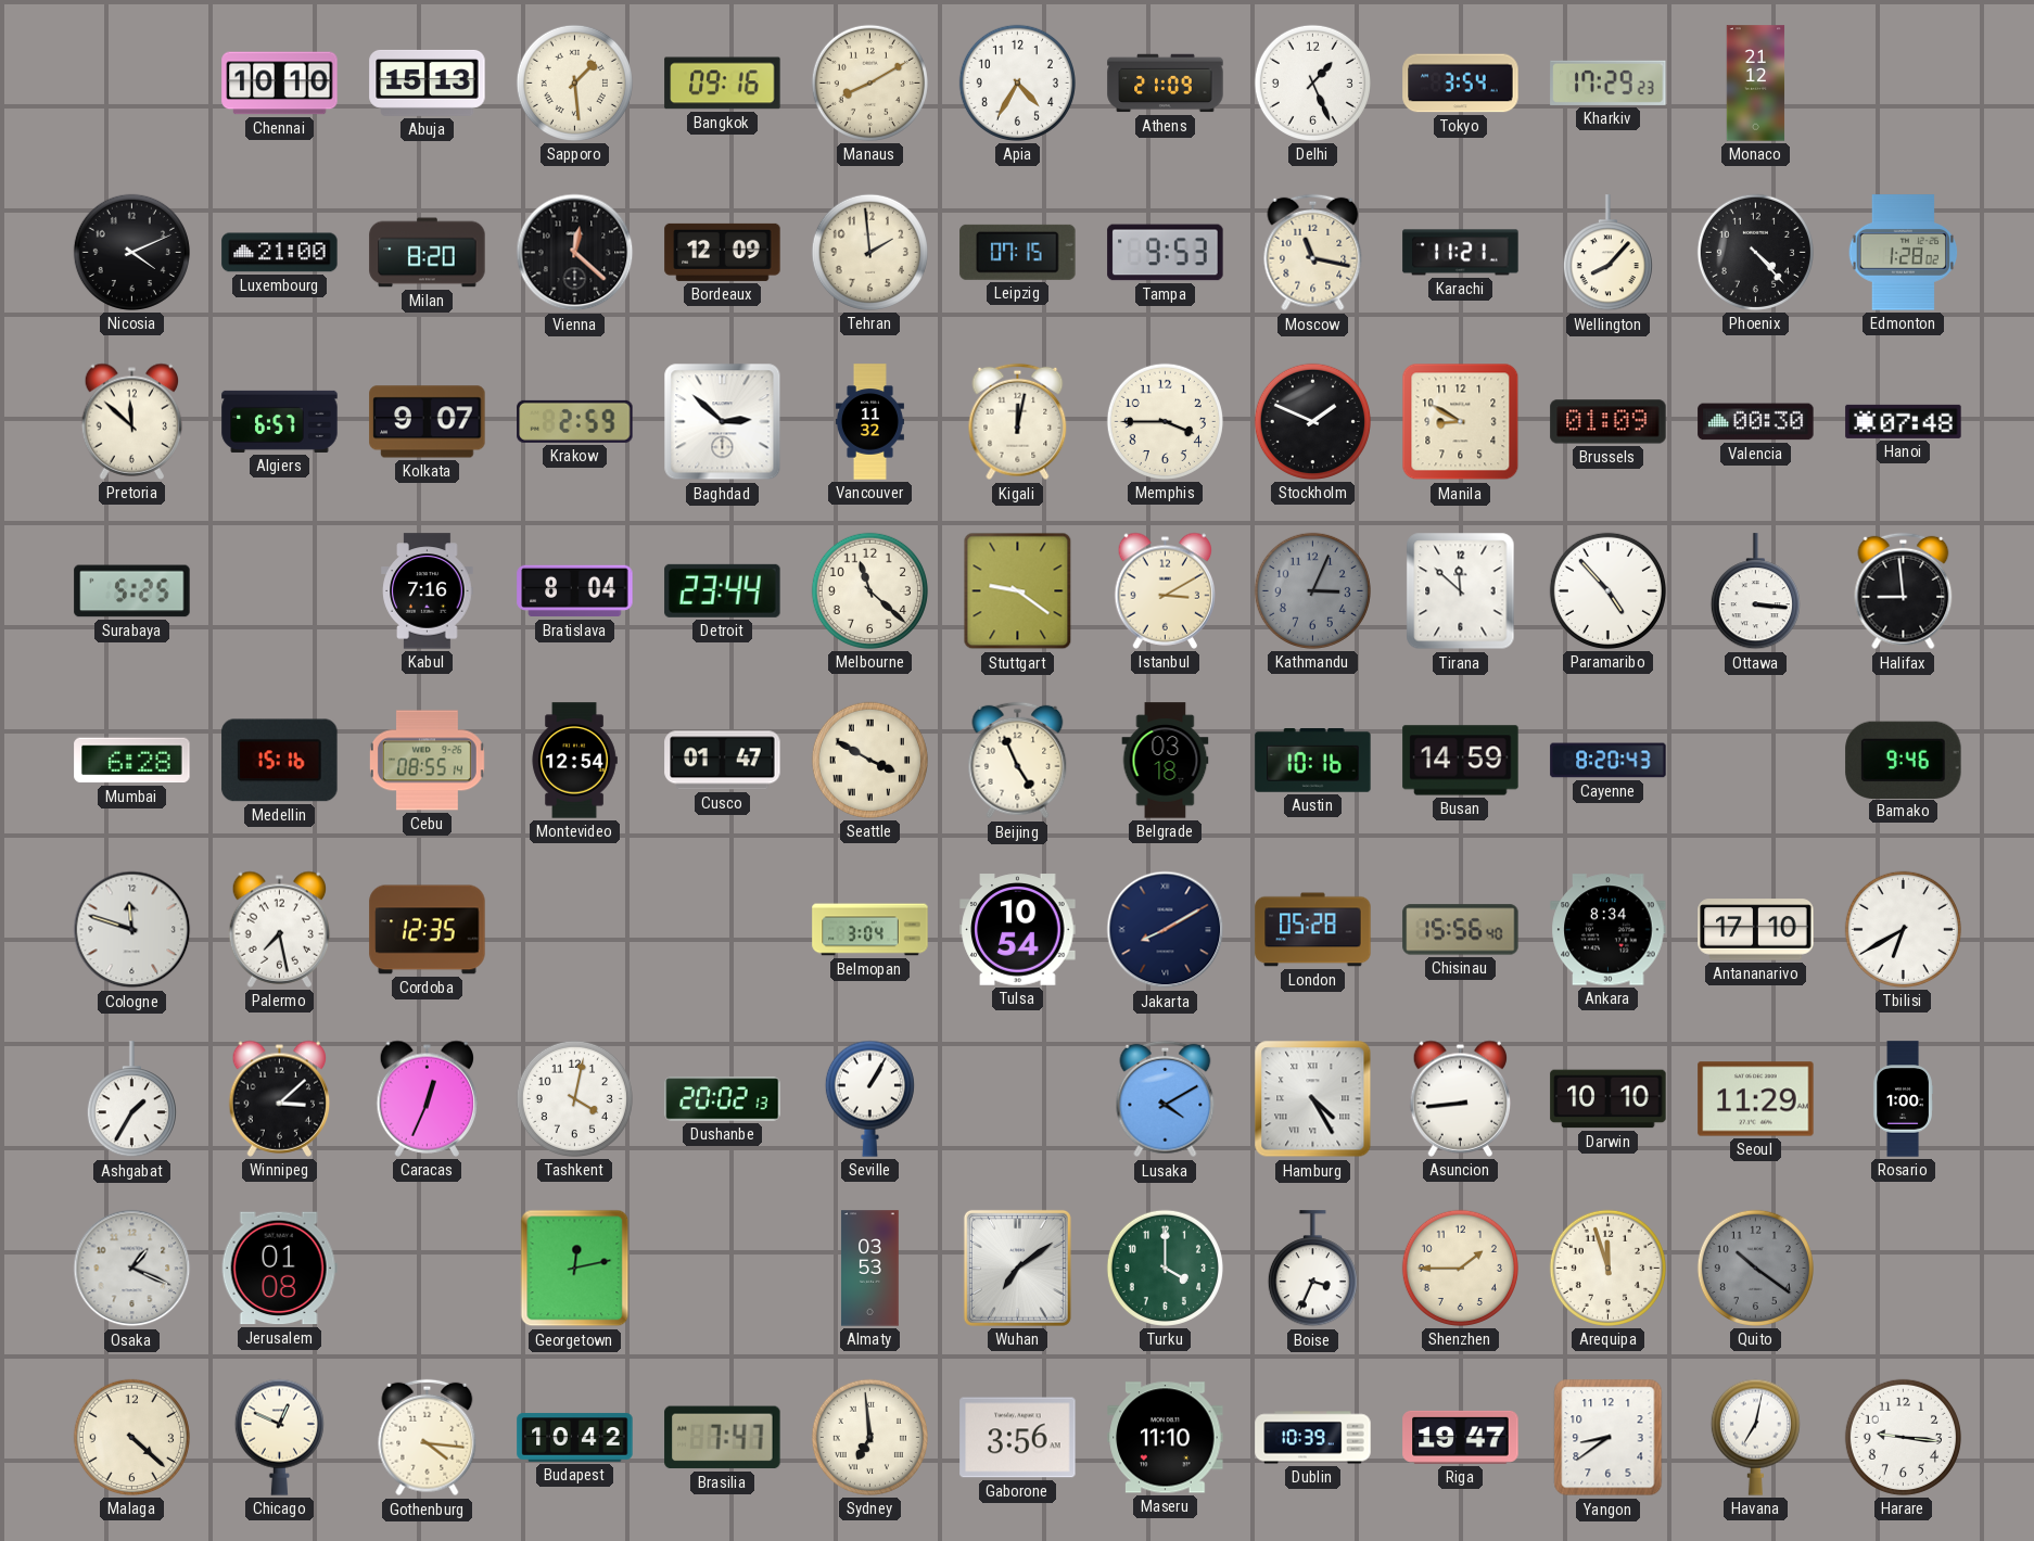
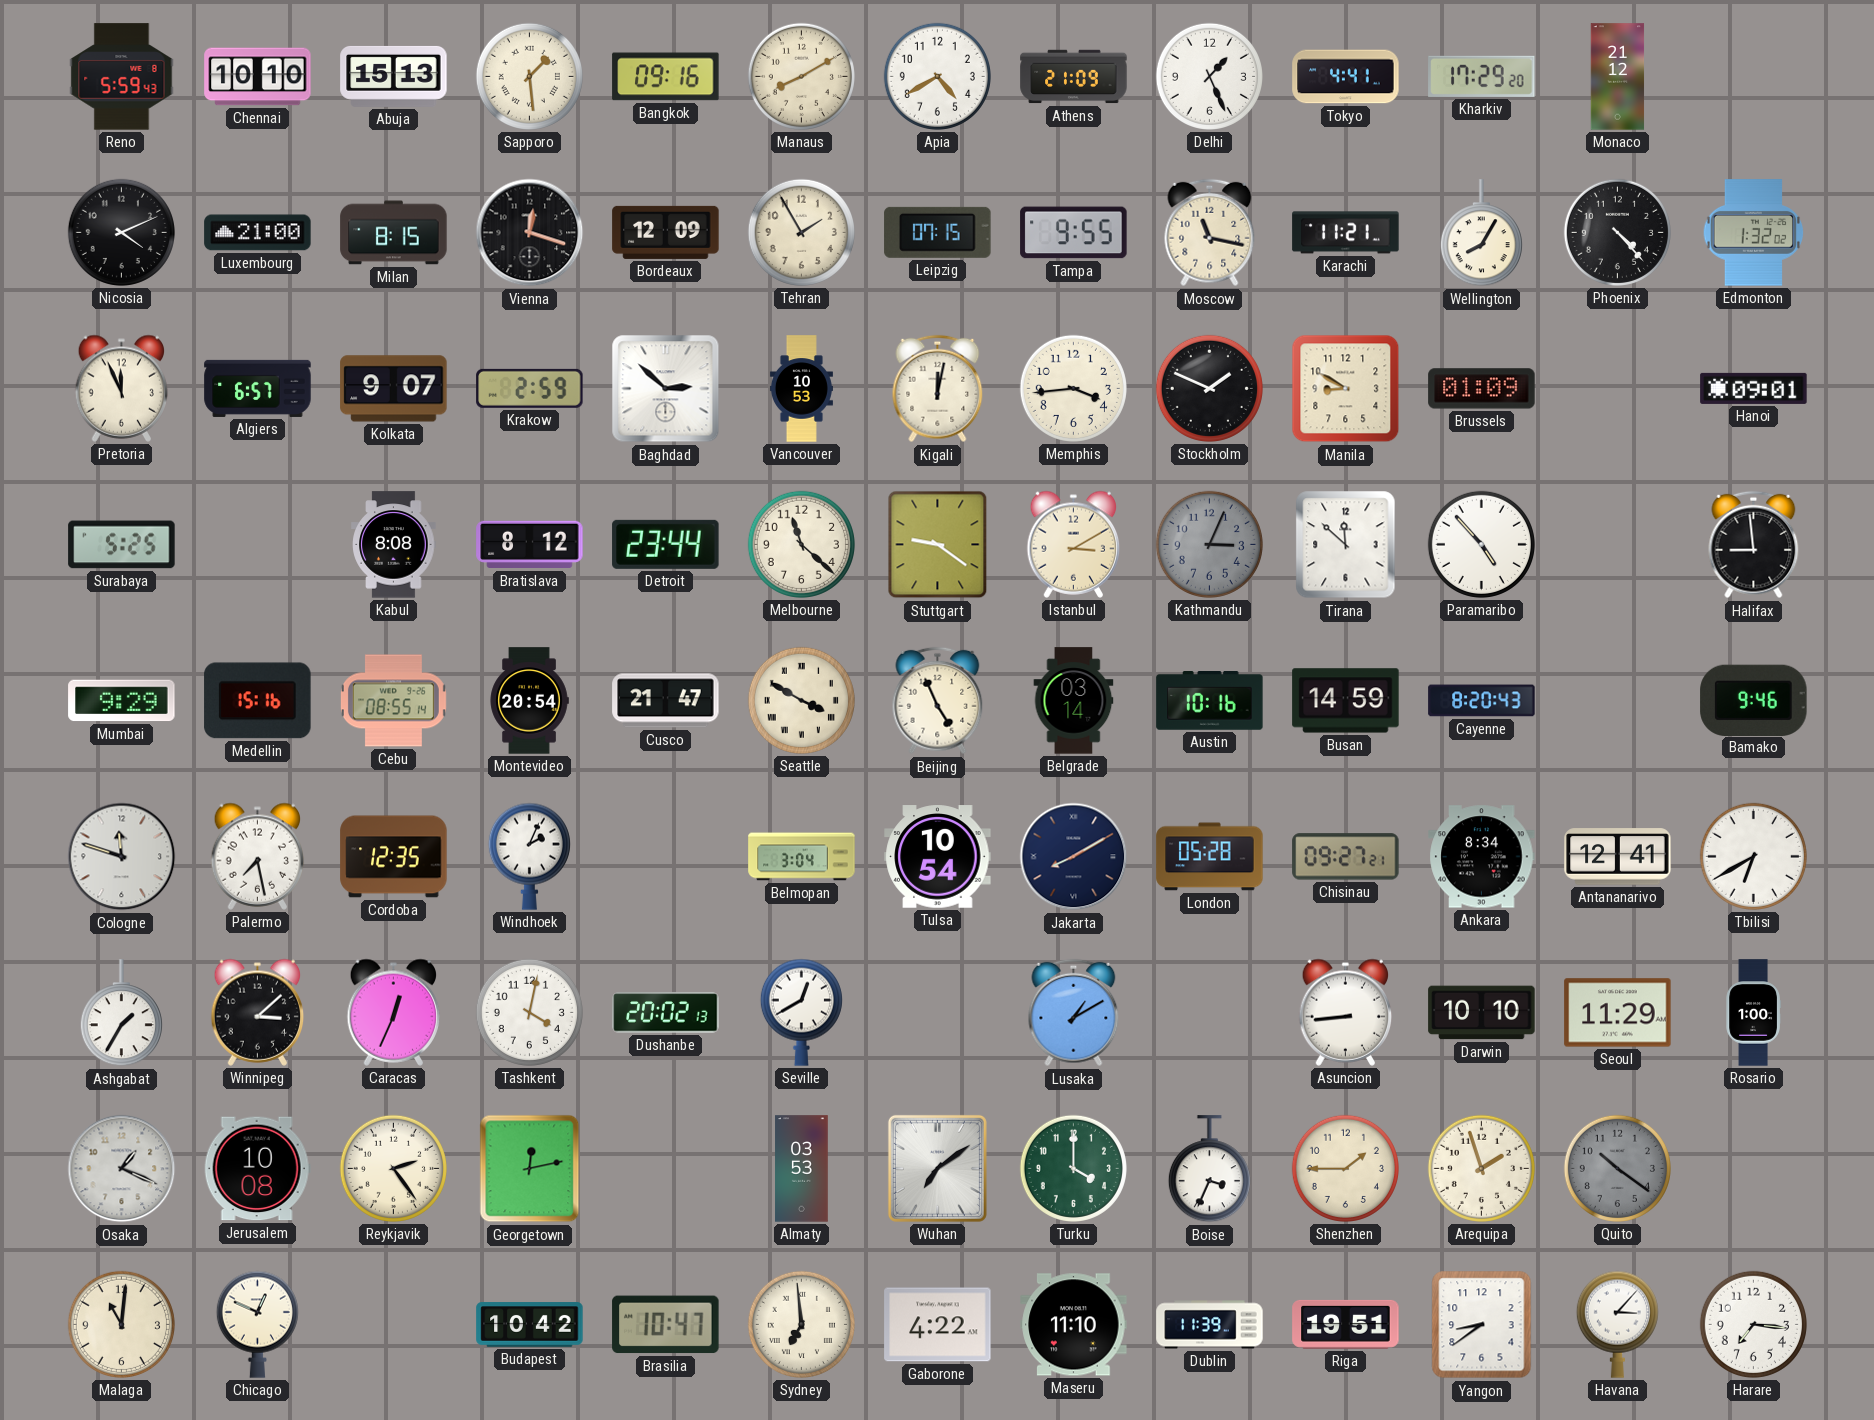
Reno: none -> 5:59
Apia: 4:35 -> 4:40
Tokyo: 3:54 -> 4:41
Kharkiv: 17:29:23 -> 17:29:20
Milan: 8:20 -> 8:15
Vienna: 12:22 -> 12:18
Tehran: 1:59 -> 1:55
Tampa: 9:53 -> 9:55
Wellington: 8:07 -> 8:05
Edmonton: 1:28 -> 1:32
Pretoria: 11:52 -> 11:56
Vancouver: 11:32 -> 10:53
Memphis: 3:45 -> 3:44
Valencia: 00:30 -> none
Hanoi: 07:48 -> 09:01
Kabul: 7:16 -> 8:08
Bratislava: 8:04 -> 8:12
Ottawa: 3:16 -> none
Mumbai: 6:28 -> 9:29
Montevideo: 12:54 -> 20:54
Cusco: 01:47 -> 21:47
Belgrade: 03:18 -> 03:14
Windhoek: none -> 2:04
Chisinau: 15:56 -> 09:27
Antananarivo: 17:10 -> 12:41
Seville: 1:05 -> 12:40
Lusaka: 4:10 -> 1:10
Hamburg: 4:25 -> none
Jerusalem: 01:08 -> 10:08
Reykjavik: none -> 2:24
Arequipa: 11:57 -> 1:57
Malaga: 4:22 -> 11:01
Gothenburg: 4:16 -> none
Brasilia: 7:47 -> 10:47
Gaborone: 3:56 -> 4:22
Dublin: 10:39 -> 11:39
Riga: 19:47 -> 19:51
Havana: 7:02 -> 3:07
Harare: 9:16 -> 7:16
